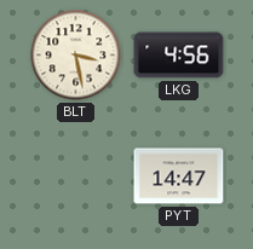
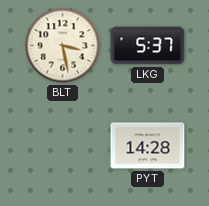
LKG: 4:56 -> 5:37
PYT: 14:47 -> 14:28
